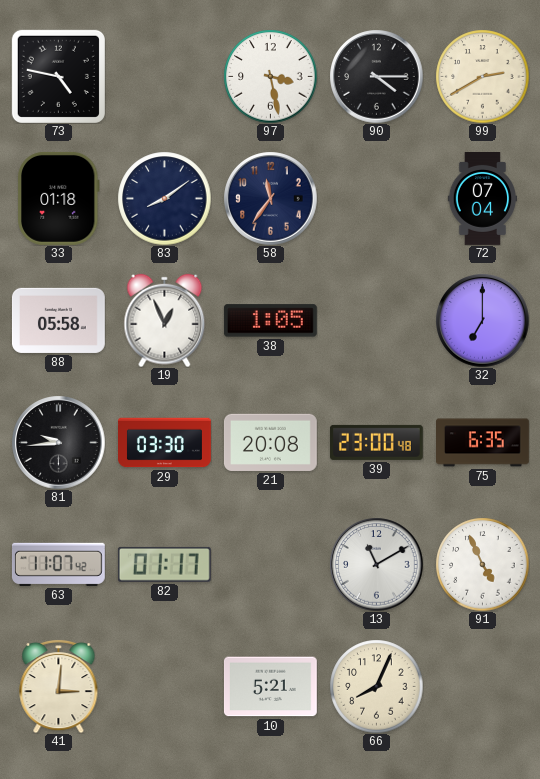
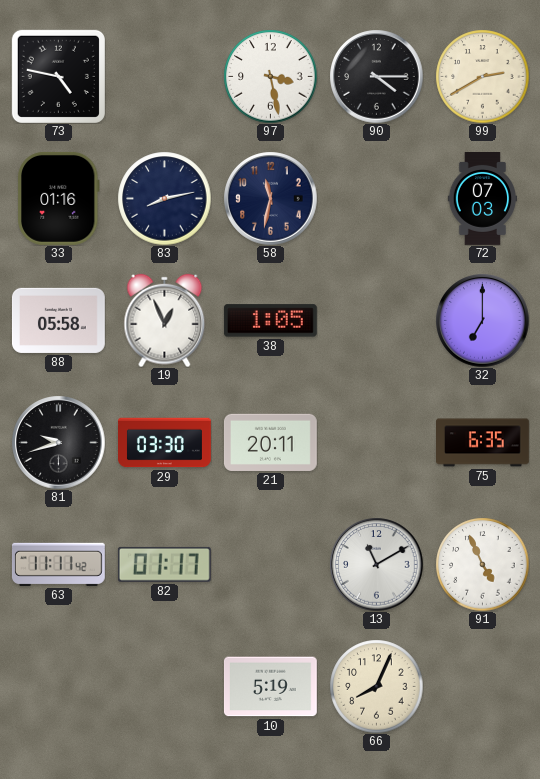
33: 01:18 -> 01:16
83: 8:09 -> 8:13
58: 11:36 -> 11:32
72: 07:04 -> 07:03
81: 9:44 -> 9:42
21: 20:08 -> 20:11
39: 23:00 -> none
63: 11:07 -> 11:11
41: 3:01 -> none
10: 5:21 -> 5:19
